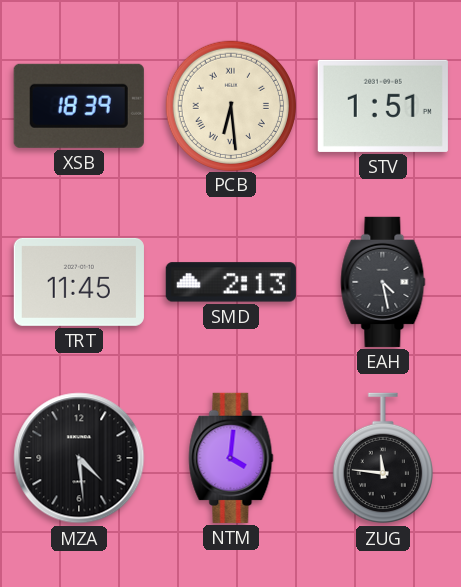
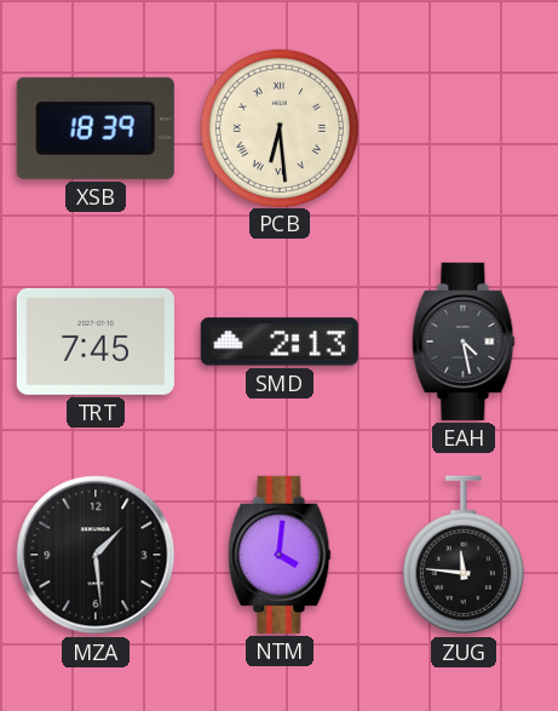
STV: 1:51 -> none
TRT: 11:45 -> 7:45
MZA: 4:29 -> 1:29
